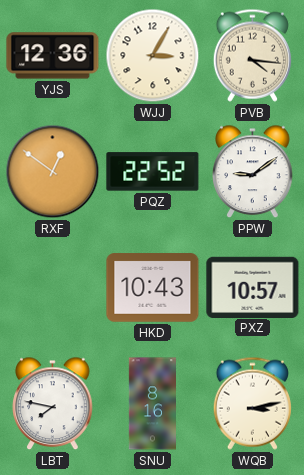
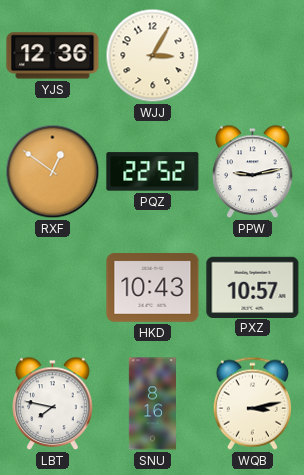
PVB: 4:16 -> none
PPW: 9:09 -> 9:13
